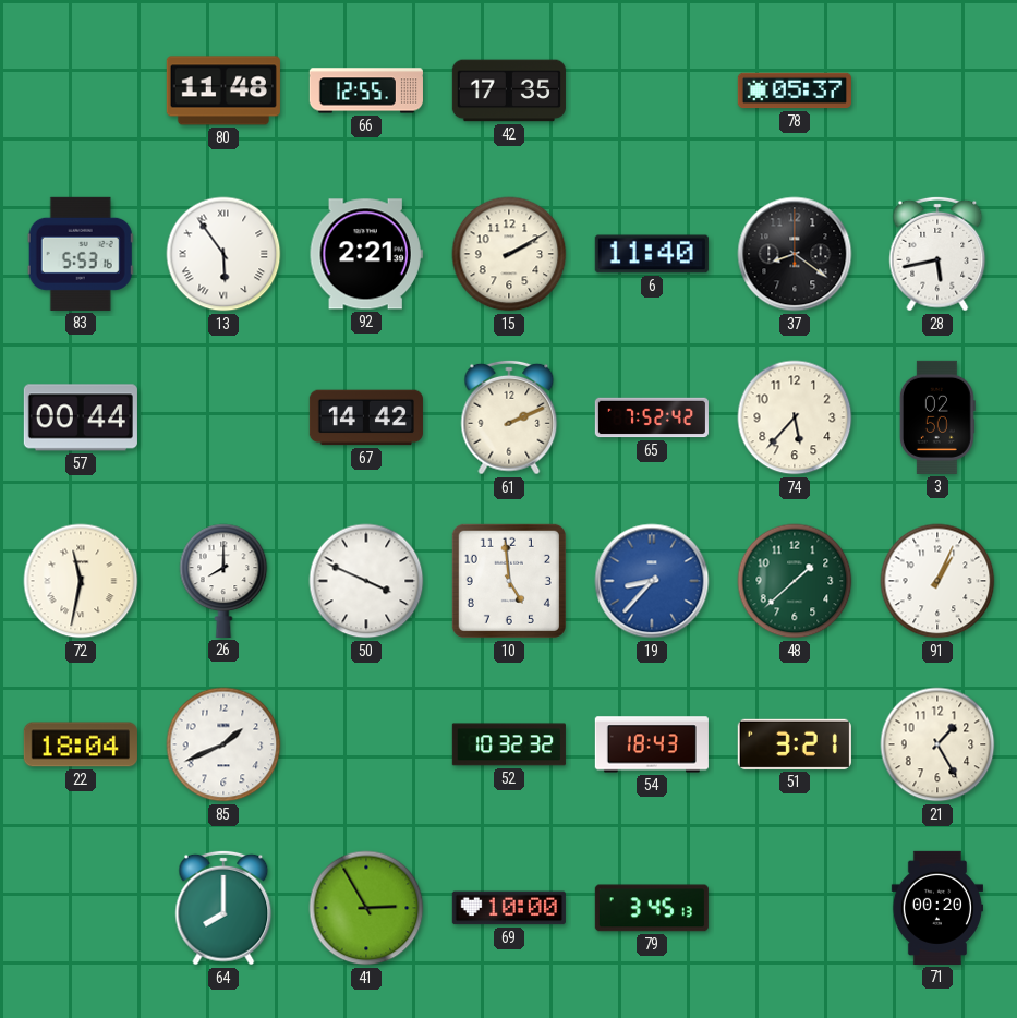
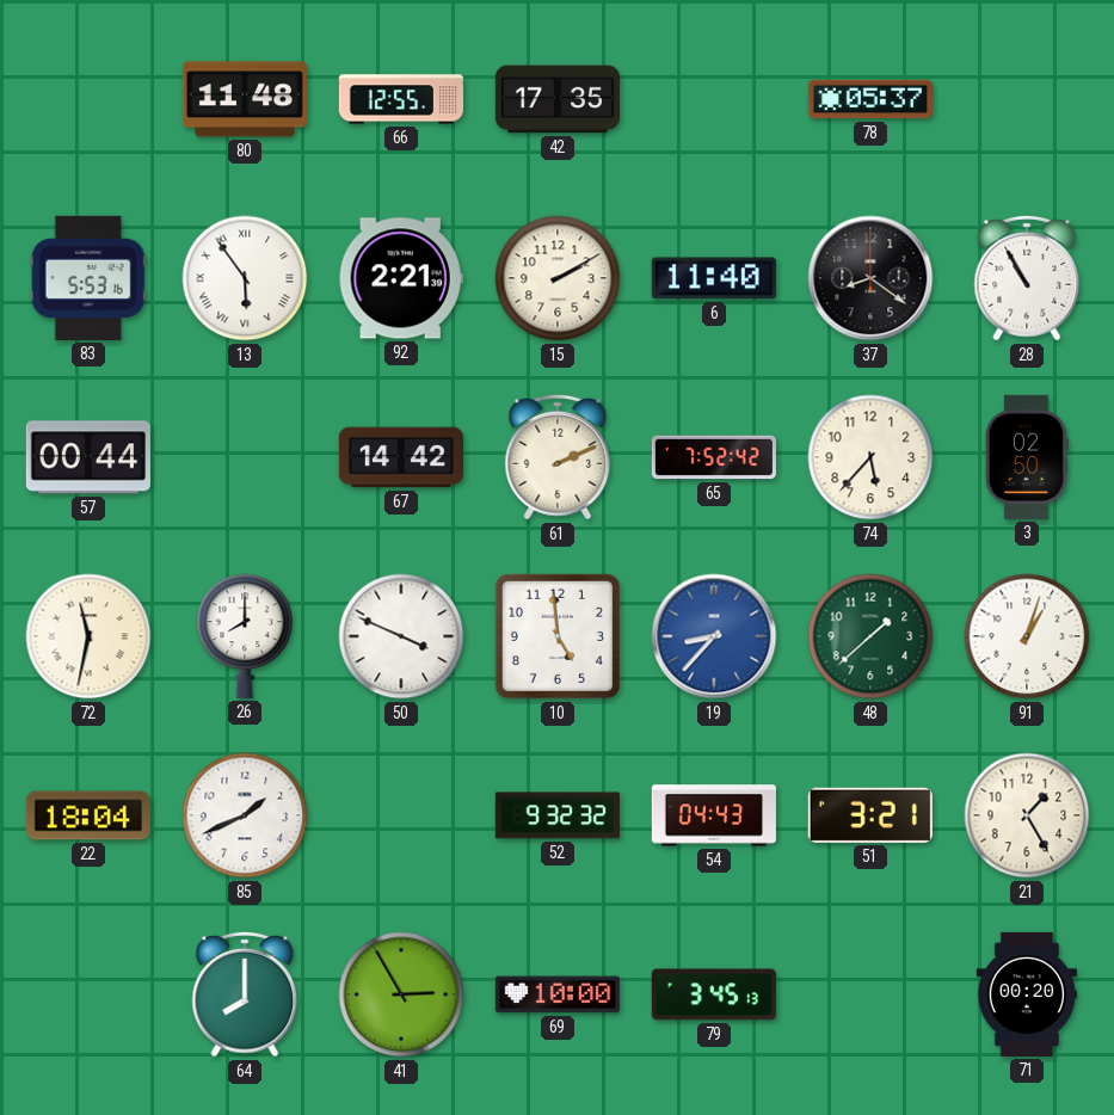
28: 5:43 -> 10:55
91: 1:04 -> 1:03
52: 10:32 -> 9:32
54: 18:43 -> 04:43
